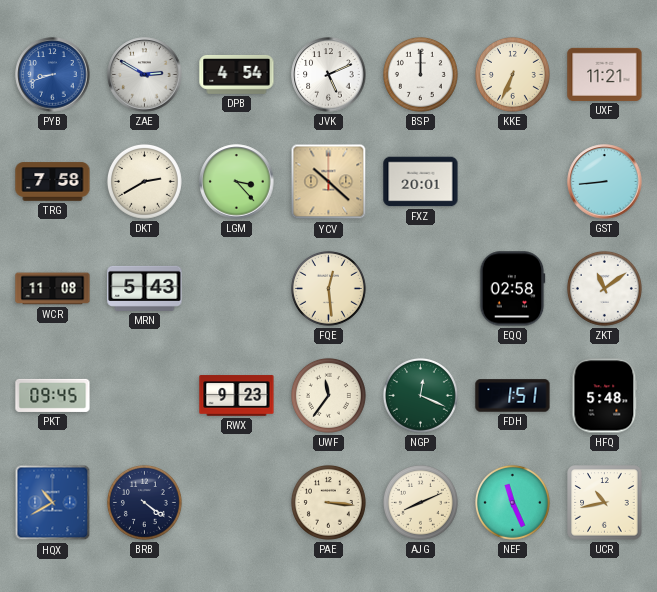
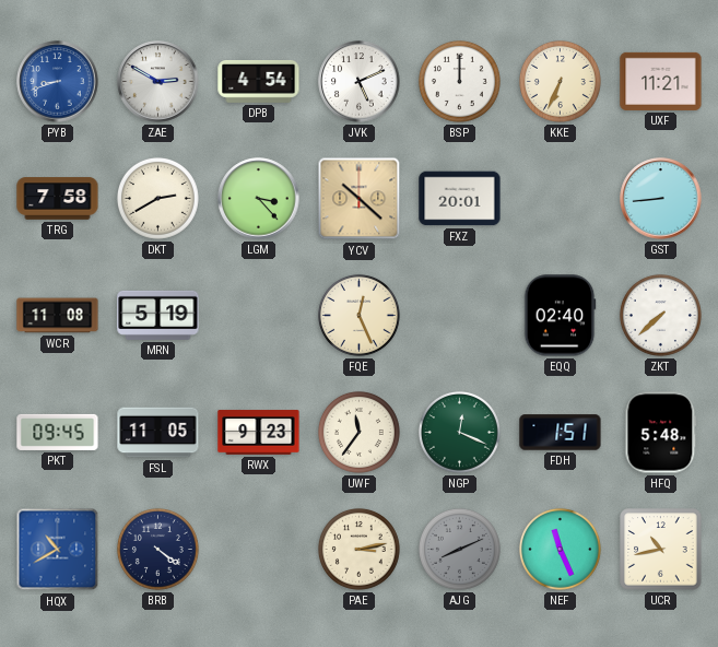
MRN: 5:43 -> 5:19
FQE: 12:29 -> 12:26
EQQ: 02:58 -> 02:40
ZKT: 11:09 -> 7:38
FSL: none -> 11:05
PAE: 3:16 -> 3:13
AJG dial: cream -> grey
